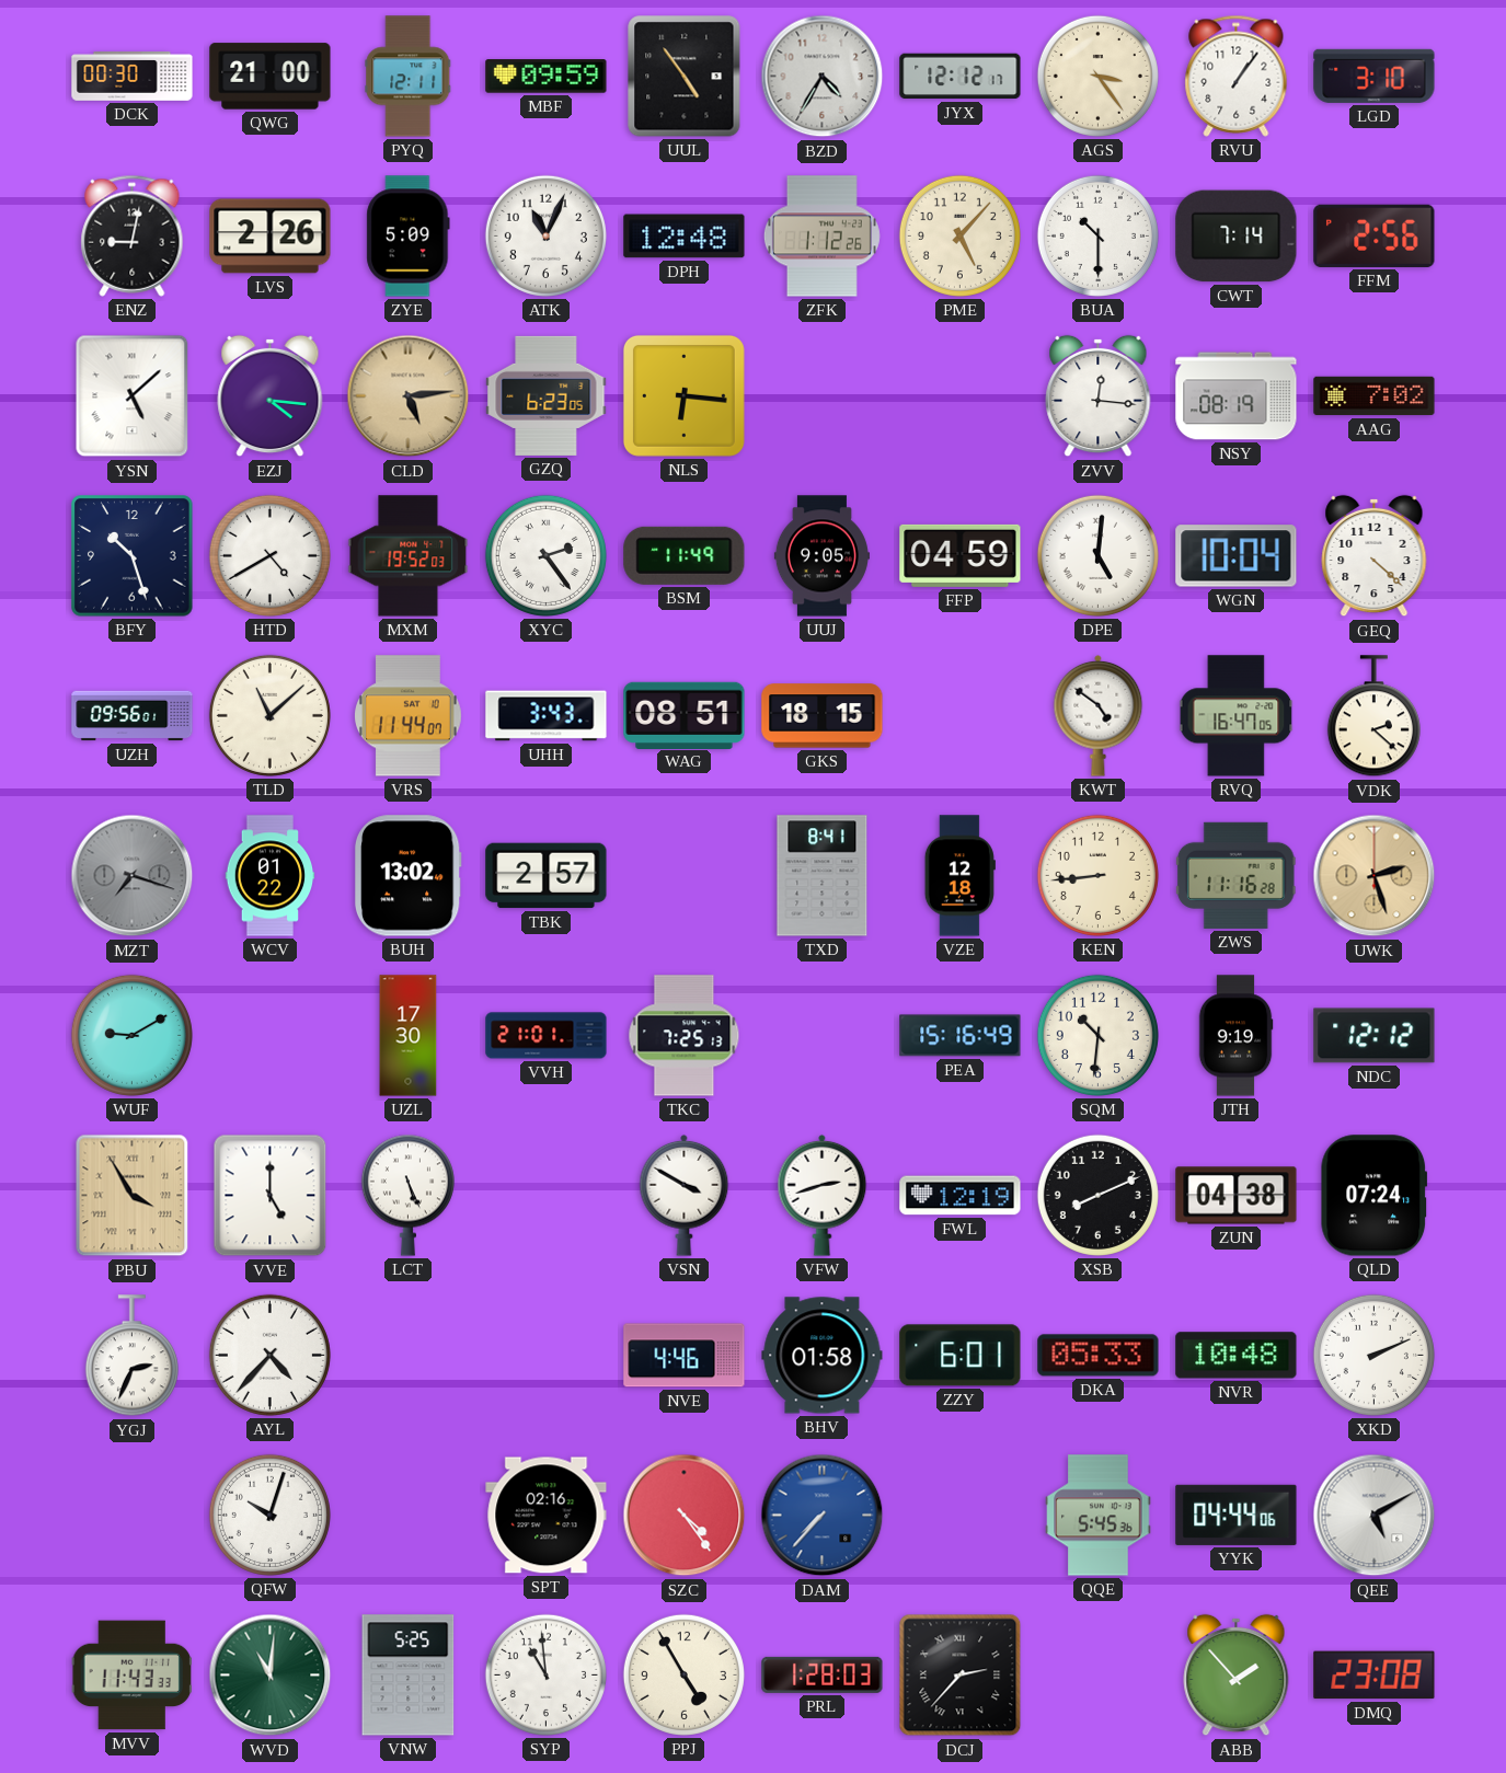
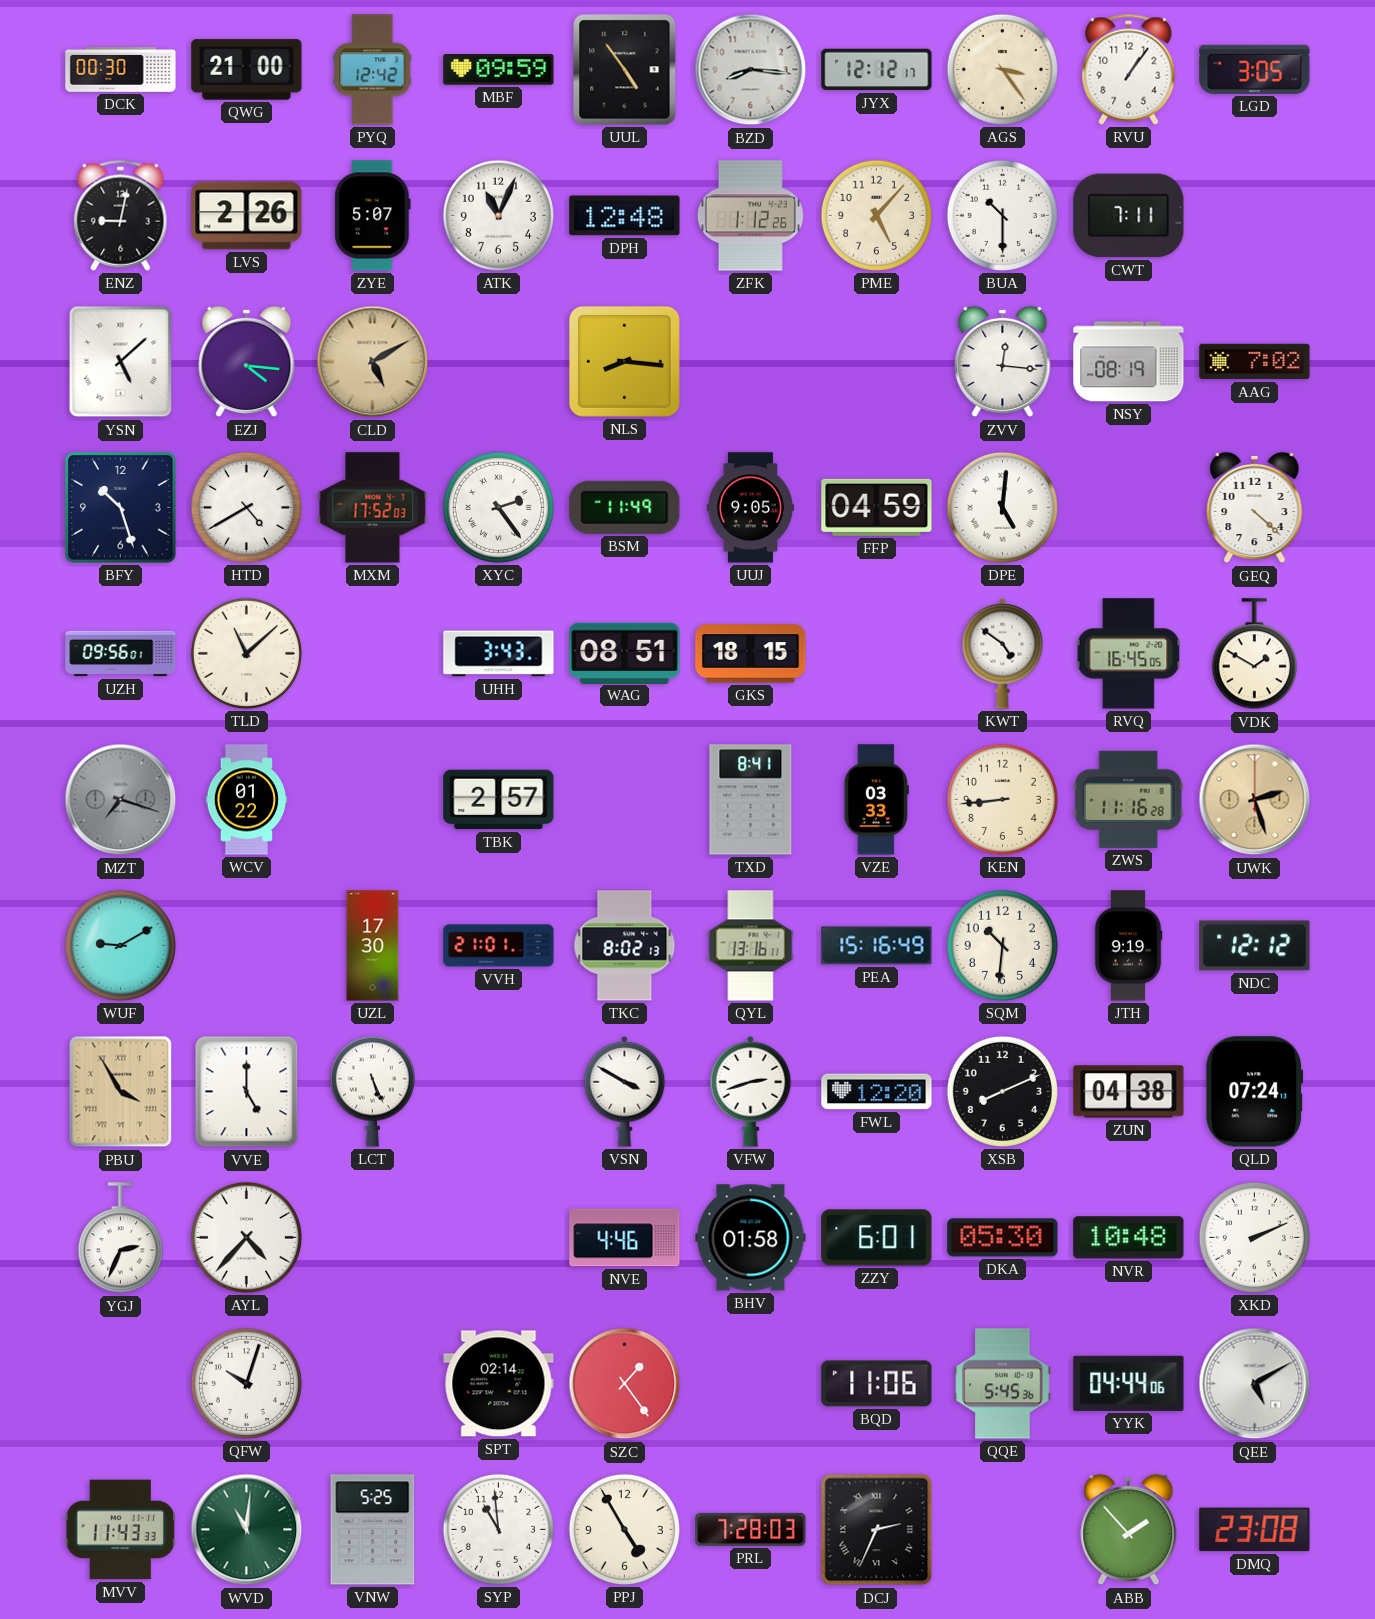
PYQ: 12:11 -> 12:42
BZD: 4:35 -> 8:16
LGD: 3:10 -> 3:05
ZYE: 5:09 -> 5:07
CWT: 7:14 -> 7:11
FFM: 2:56 -> none
CLD: 5:14 -> 5:10
GZQ: 6:23 -> none
NLS: 6:16 -> 8:16
MXM: 19:52 -> 17:52
WGN: 10:04 -> none
VRS: 11:44 -> none
RVQ: 16:47 -> 16:45
VDK: 2:22 -> 1:50
BUH: 13:02 -> none
VZE: 12:18 -> 03:33
TKC: 7:25 -> 8:02
QYL: none -> 13:16
FWL: 12:19 -> 12:20
DKA: 05:33 -> 05:30
SPT: 02:16 -> 02:14
SZC: 4:24 -> 1:24
DAM: 7:37 -> none
BQD: none -> 11:06
PRL: 1:28 -> 7:28
DCJ: 2:37 -> 2:34
